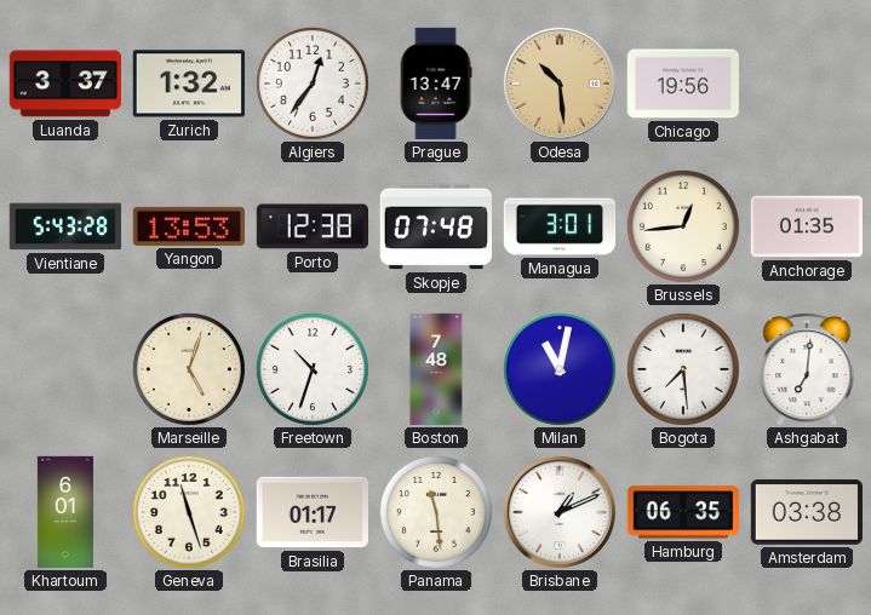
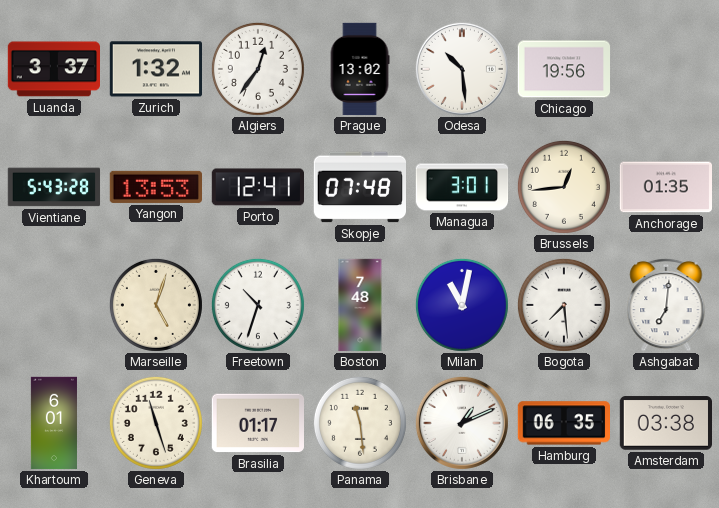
Prague: 13:47 -> 13:02
Odesa dial: champagne -> white
Porto: 12:38 -> 12:41
